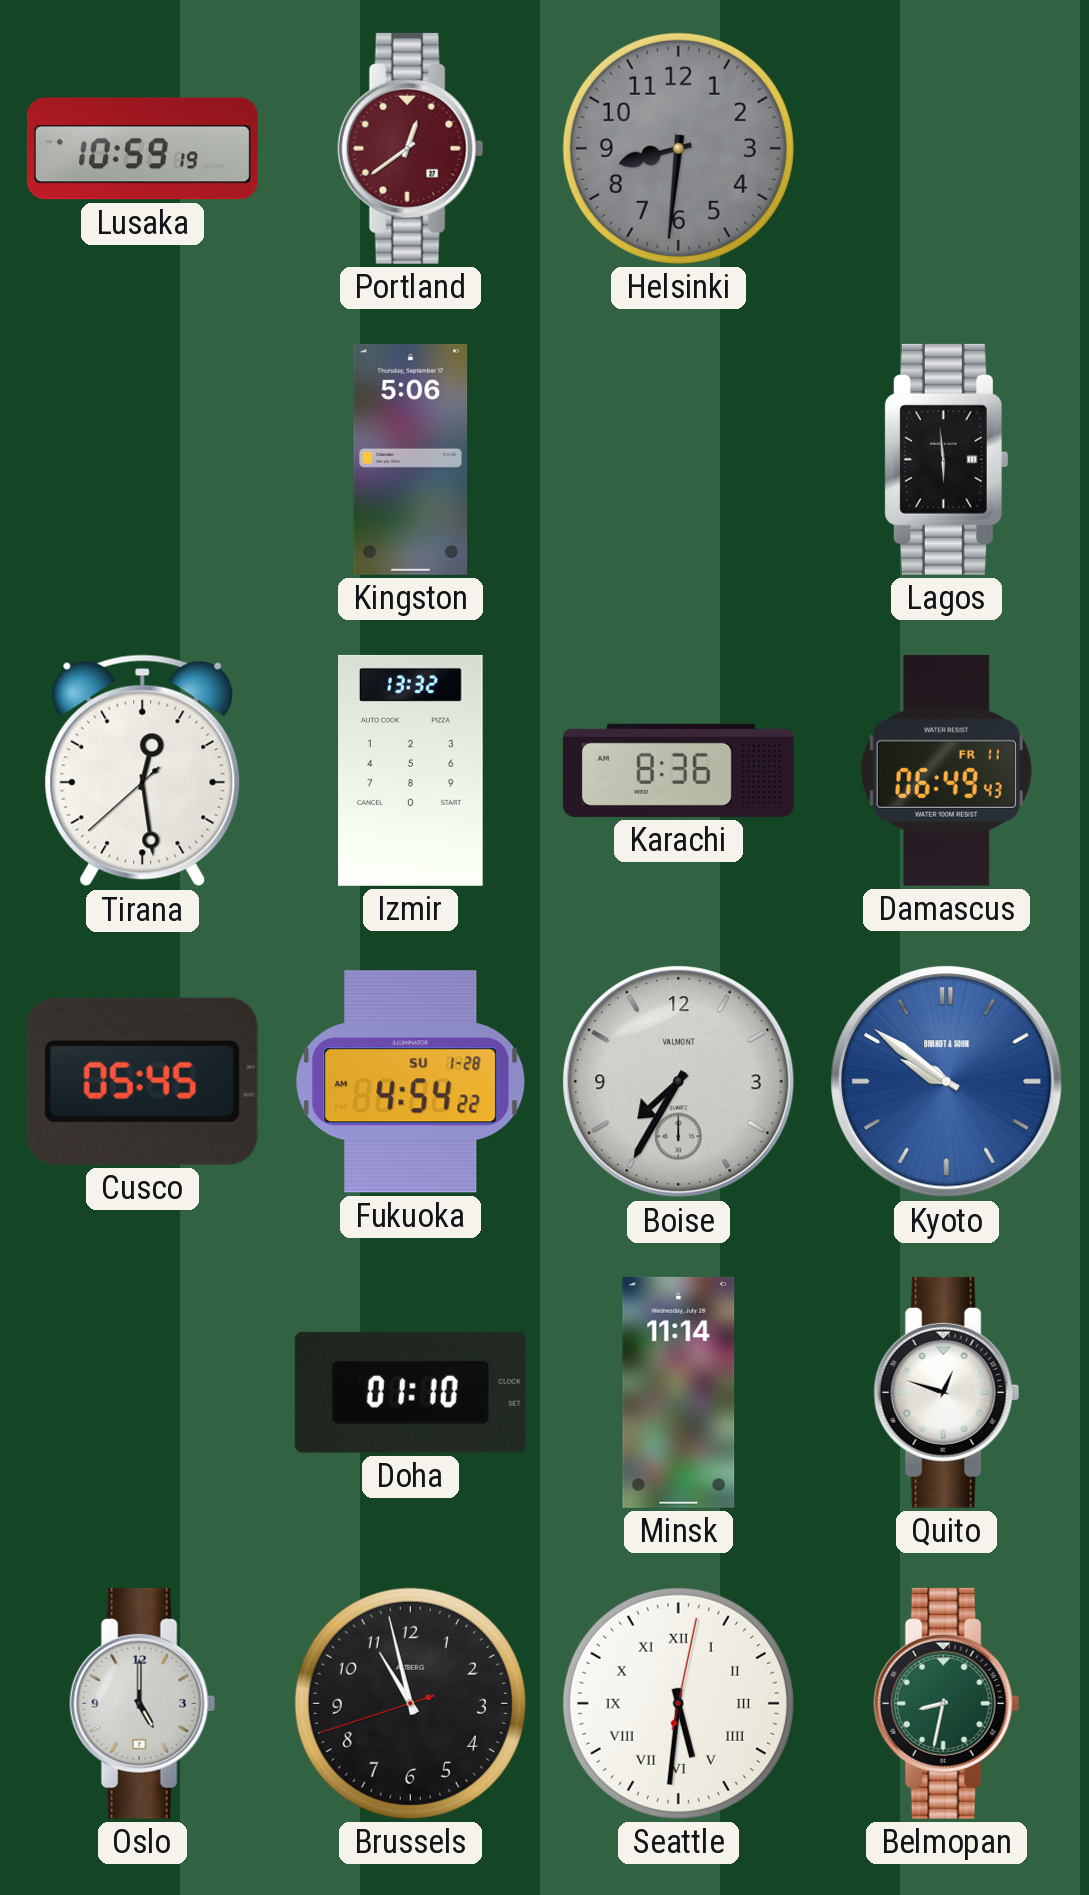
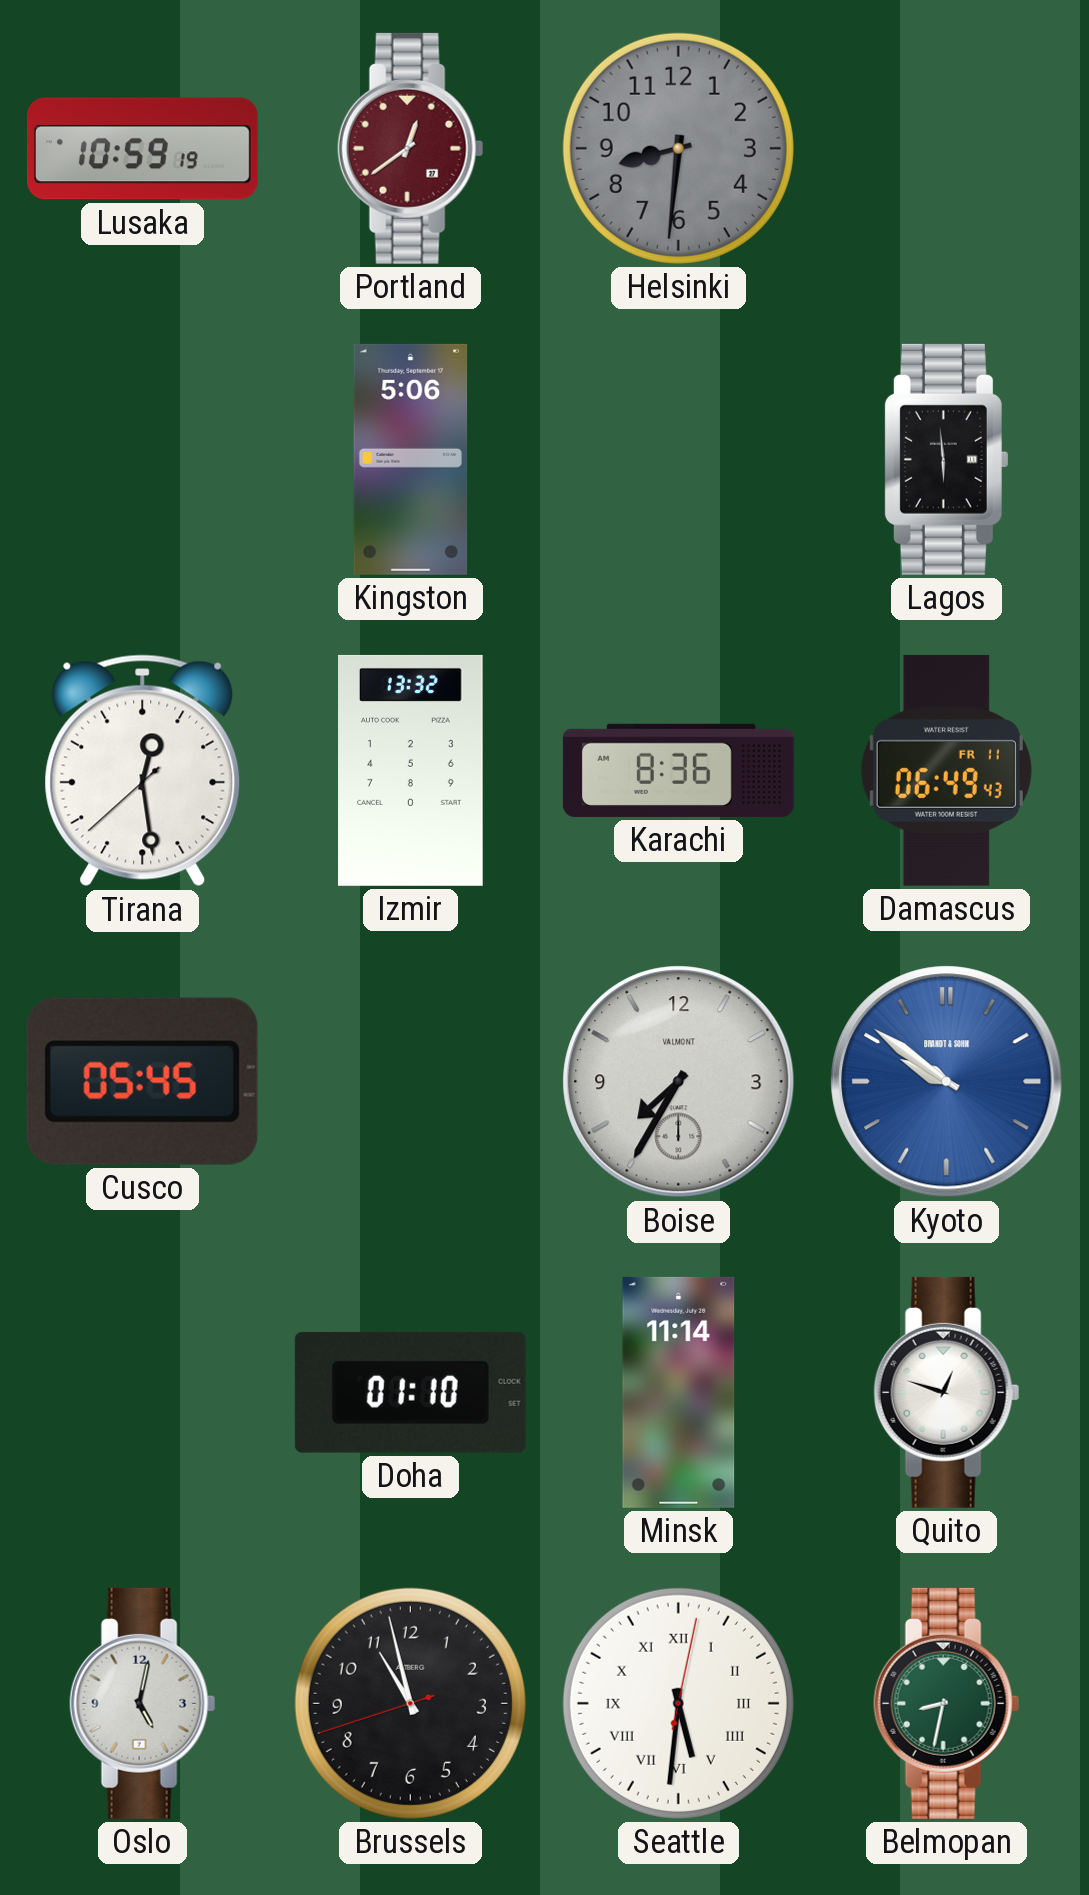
Fukuoka: 4:54 -> none
Oslo: 5:00 -> 5:02
